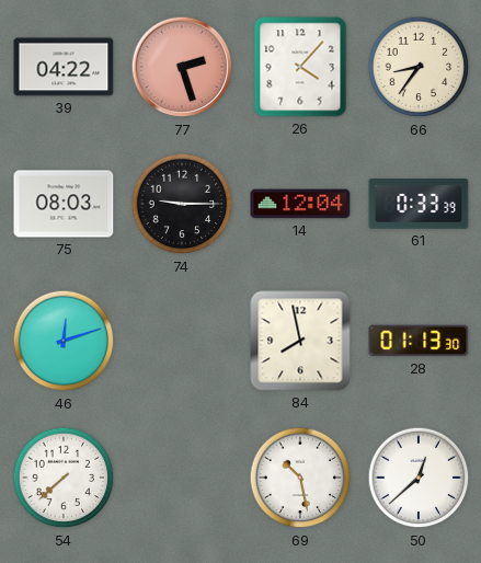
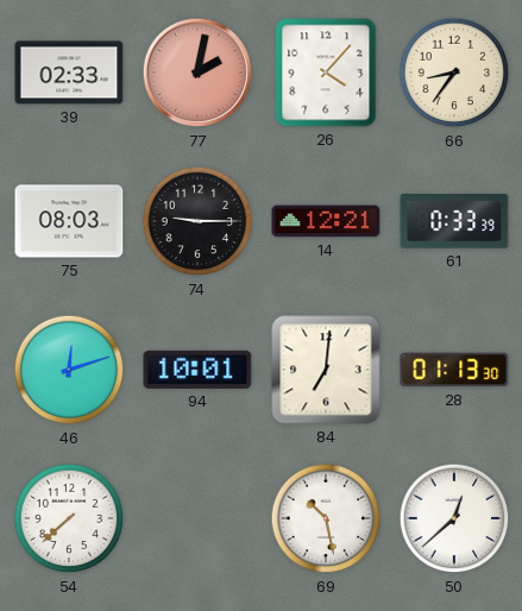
39: 04:22 -> 02:33
77: 2:27 -> 2:02
14: 12:04 -> 12:21
94: none -> 10:01
84: 7:58 -> 7:01
